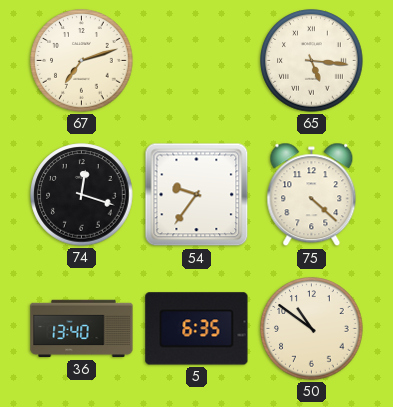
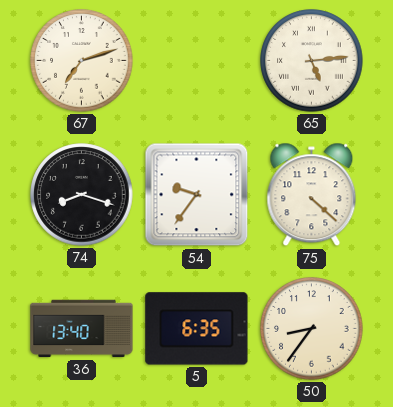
65: 5:16 -> 5:14
74: 12:18 -> 8:18
50: 10:51 -> 8:36
